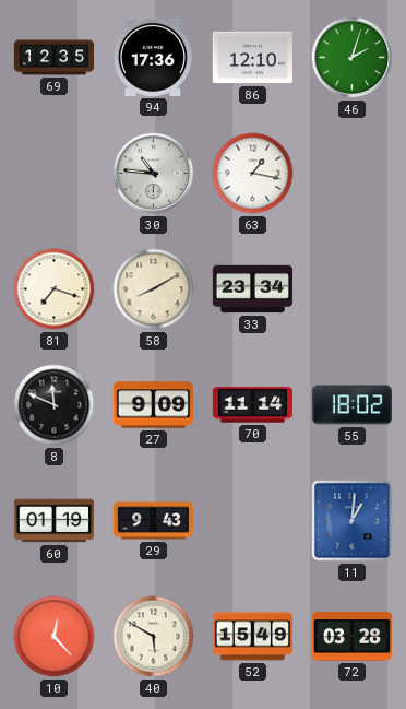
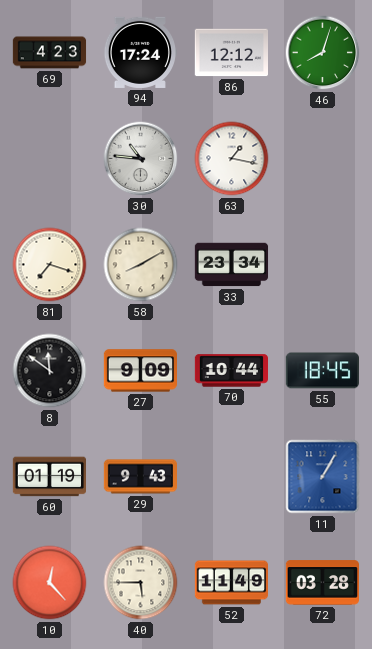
69: 12:35 -> 4:23
94: 17:36 -> 17:24
86: 12:10 -> 12:12
46: 2:03 -> 8:03
8: 11:49 -> 11:51
70: 11:14 -> 10:44
55: 18:02 -> 18:45
11: 1:01 -> 1:05
40: 5:50 -> 5:45
52: 15:49 -> 11:49
